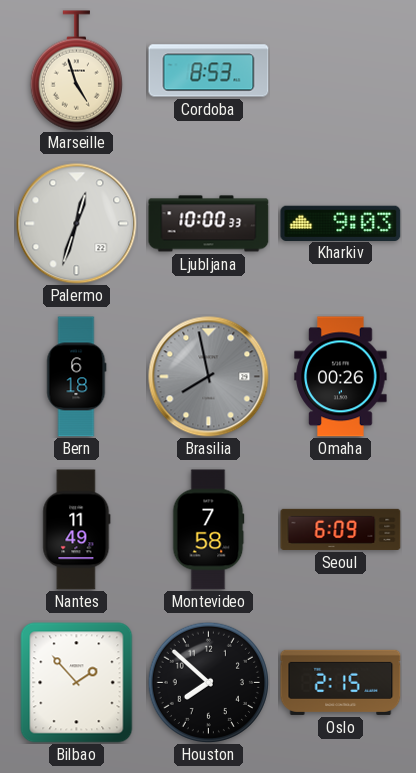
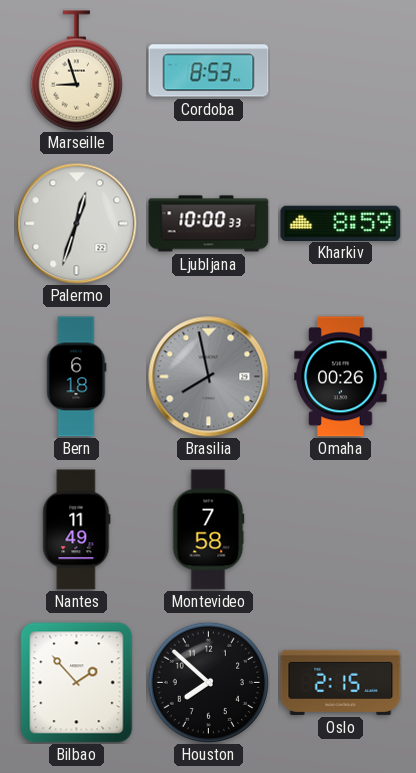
Marseille: 4:57 -> 8:57
Kharkiv: 9:03 -> 8:59
Seoul: 6:09 -> none
